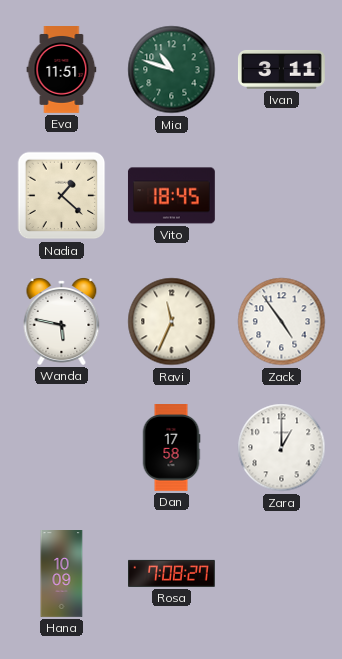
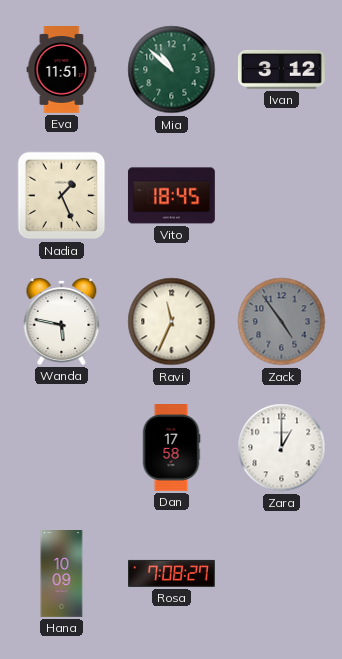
Mia: 10:48 -> 10:52
Ivan: 3:11 -> 3:12
Nadia: 1:22 -> 1:26
Zack dial: white -> grey
